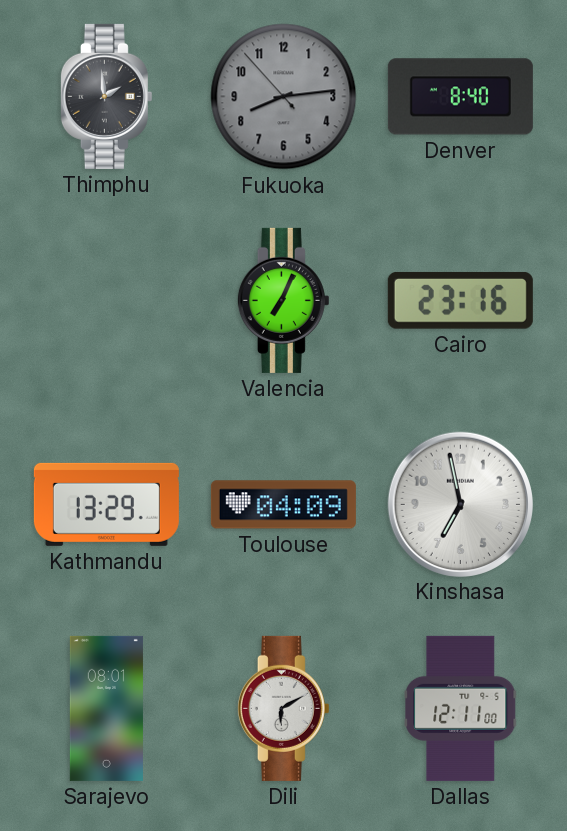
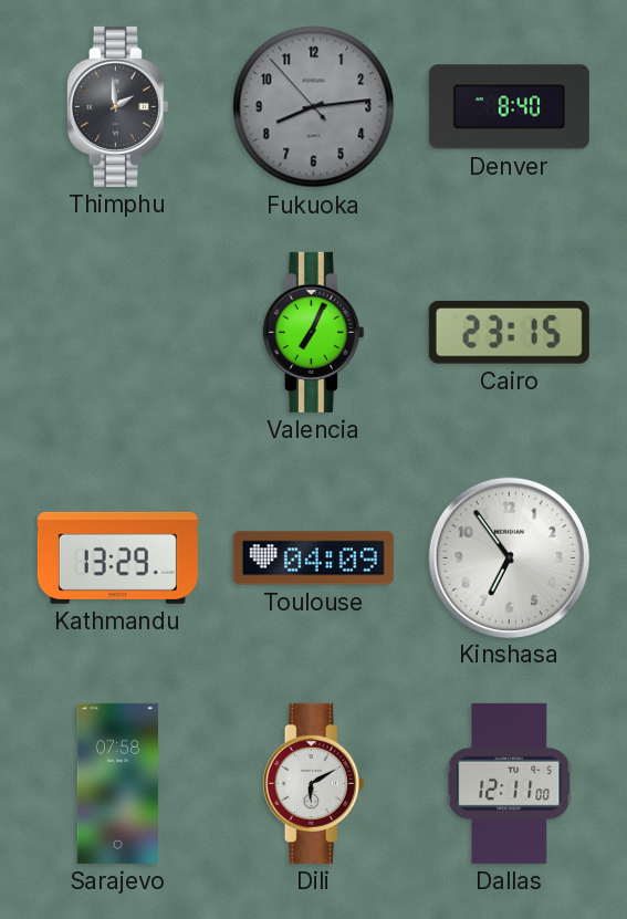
Cairo: 23:16 -> 23:15
Kinshasa: 6:58 -> 6:54
Sarajevo: 08:01 -> 07:58
